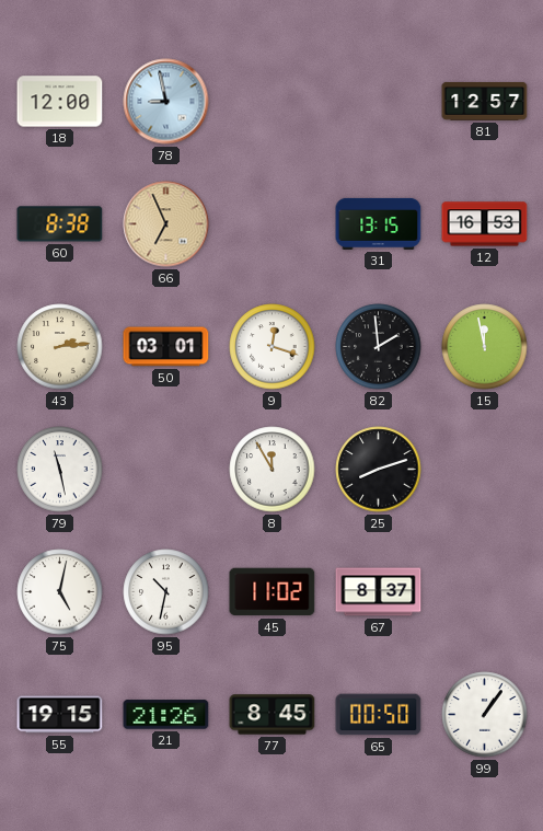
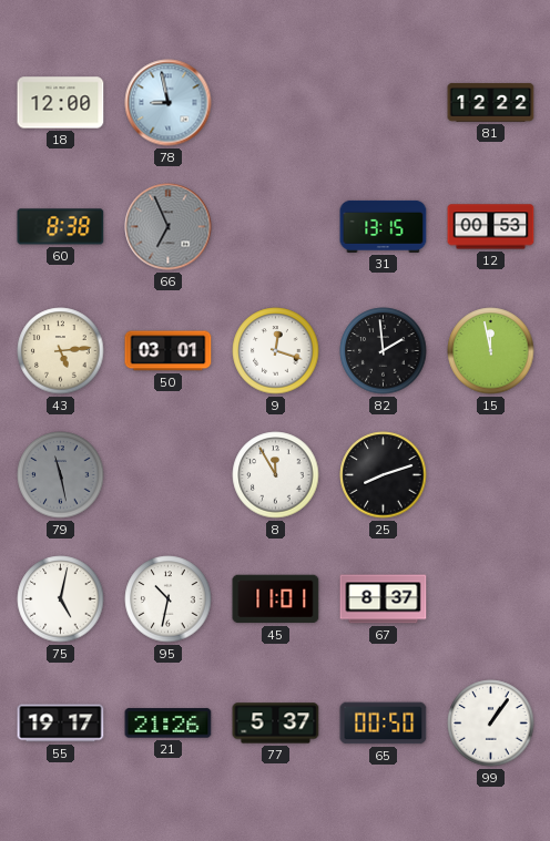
81: 12:57 -> 12:22
66 dial: champagne -> grey
12: 16:53 -> 00:53
43: 2:14 -> 5:14
79 dial: white -> grey
45: 11:02 -> 11:01
55: 19:15 -> 19:17
77: 8:45 -> 5:37
